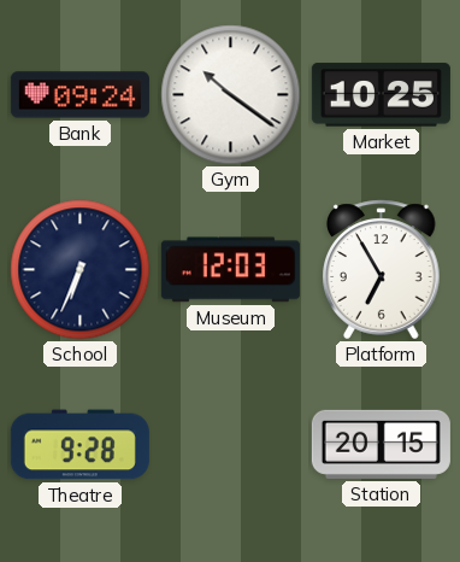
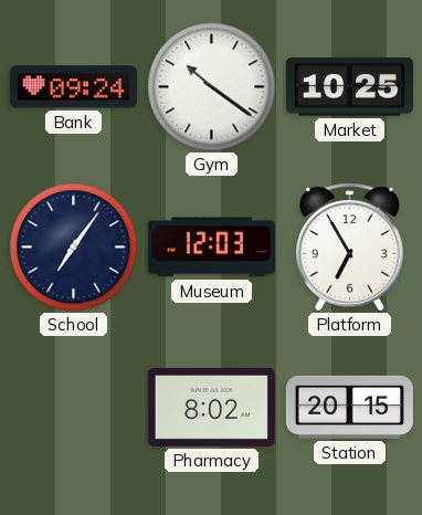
School: 6:34 -> 7:06
Theatre: 9:28 -> none
Pharmacy: none -> 8:02
